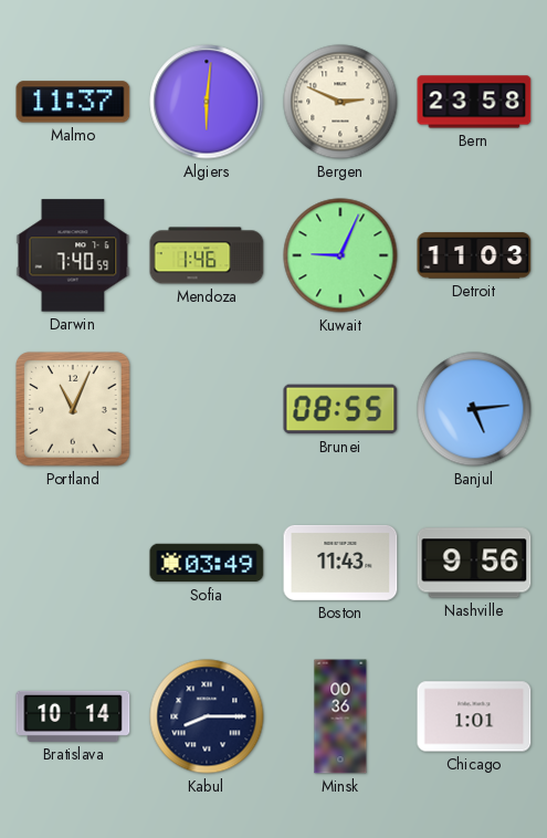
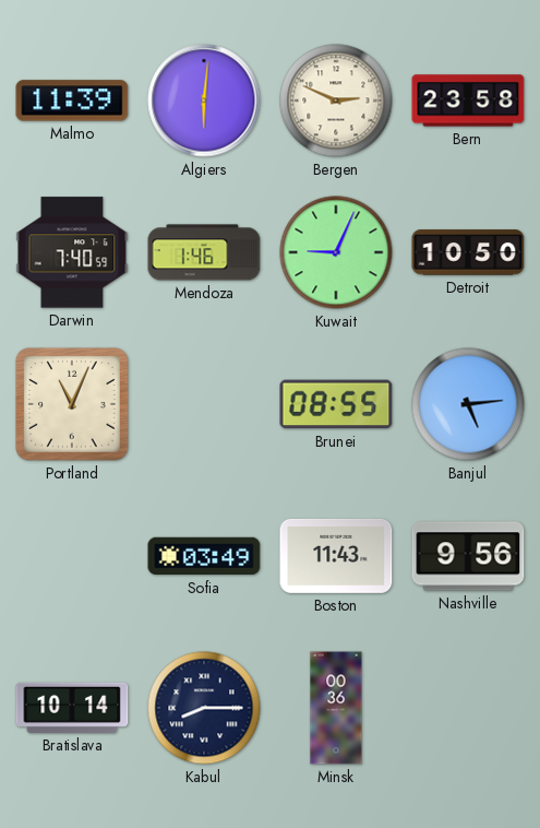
Malmo: 11:37 -> 11:39
Detroit: 11:03 -> 10:50
Chicago: 1:01 -> none
